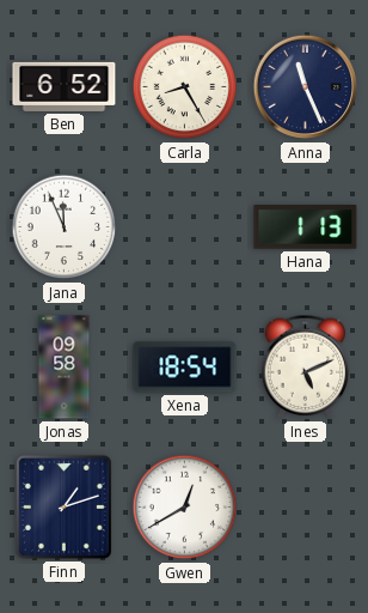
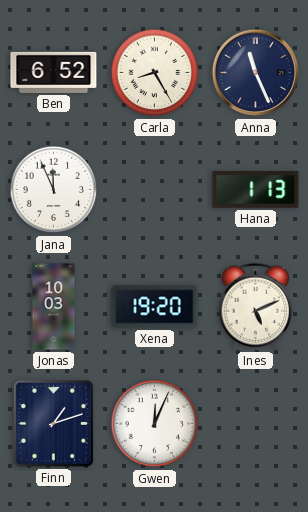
Jonas: 09:58 -> 10:03
Xena: 18:54 -> 19:20
Gwen: 12:40 -> 12:04
